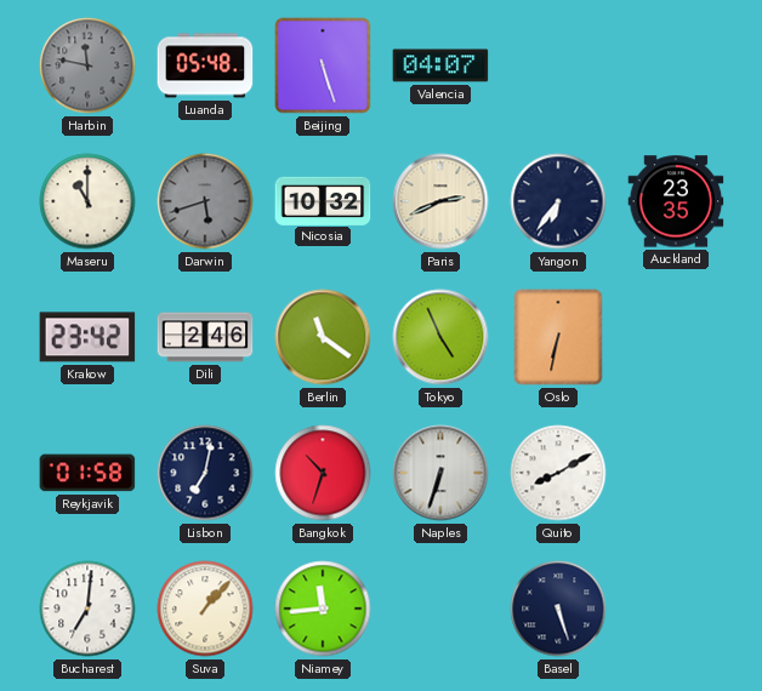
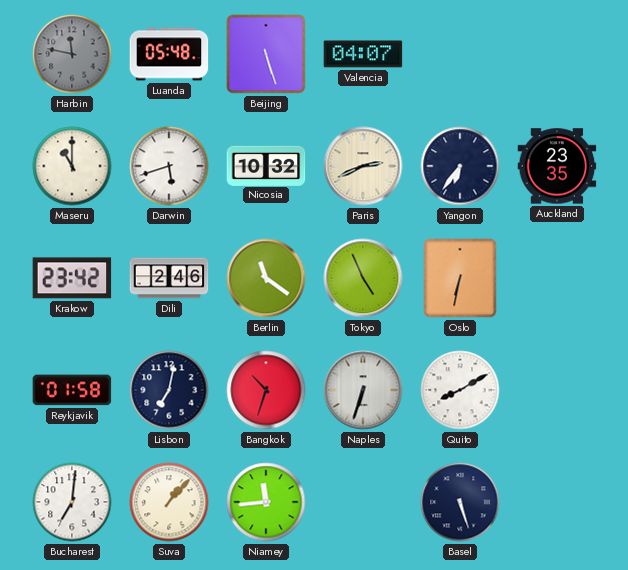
Darwin dial: grey -> white
